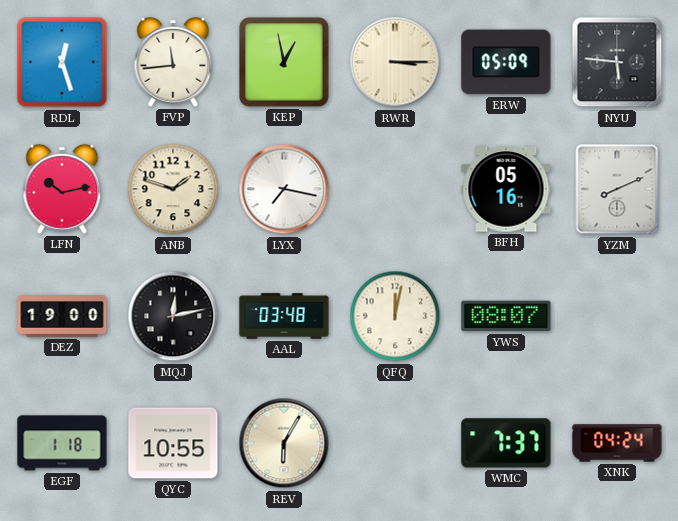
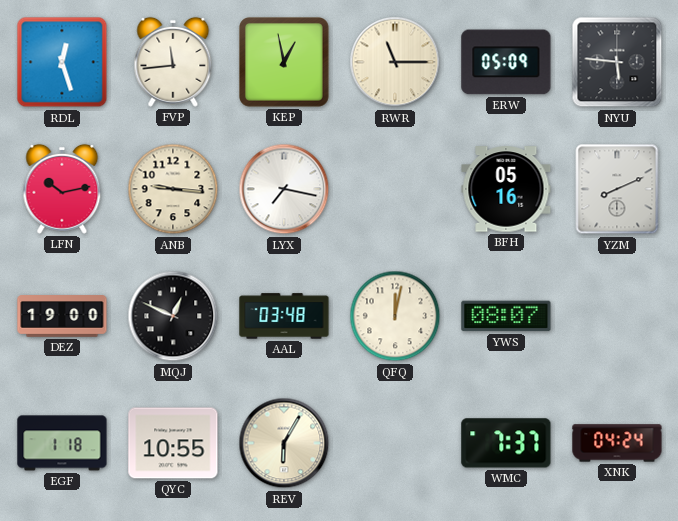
RWR: 3:15 -> 11:15
ANB: 1:48 -> 9:16
MQJ: 12:13 -> 12:49
